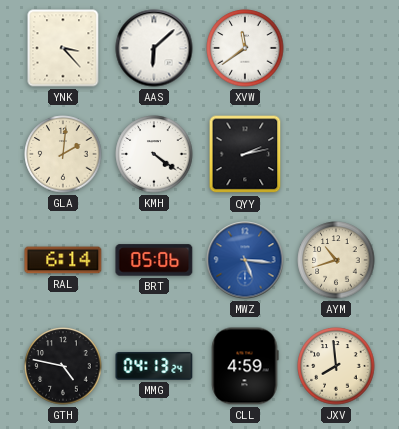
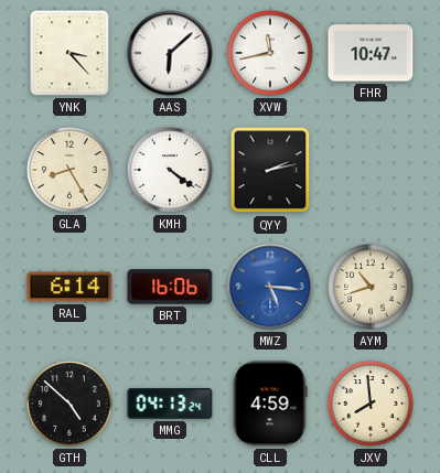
XVW: 11:39 -> 11:43
FHR: none -> 10:47
GLA: 2:01 -> 8:25
BRT: 05:06 -> 16:06
GTH: 4:47 -> 4:52
